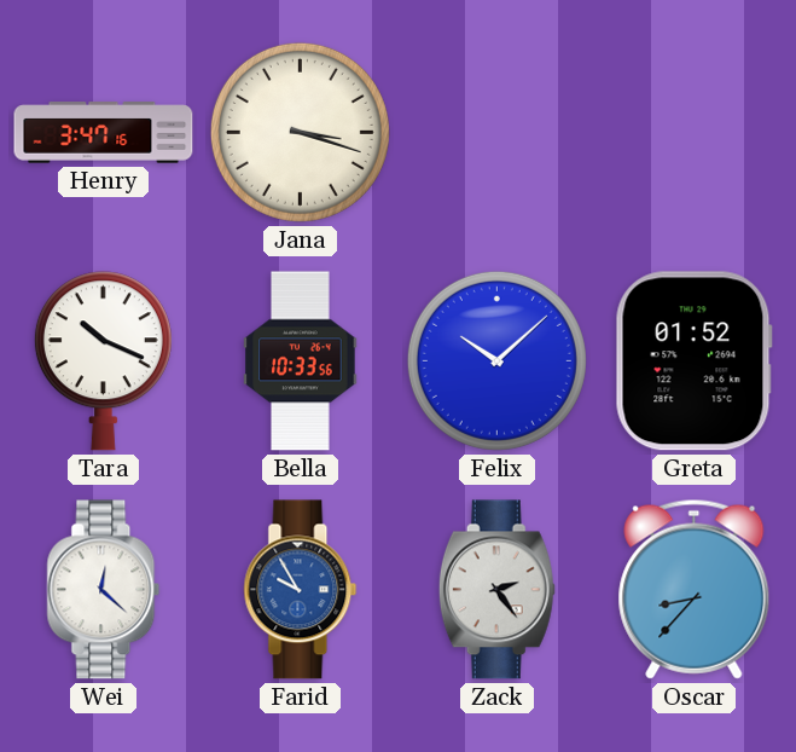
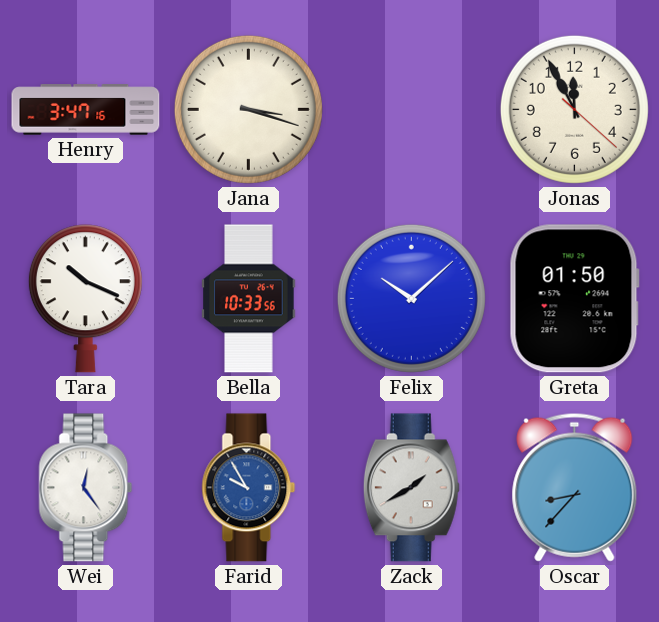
Jonas: none -> 11:55
Greta: 01:52 -> 01:50
Wei: 12:22 -> 12:24
Zack: 2:24 -> 1:40
